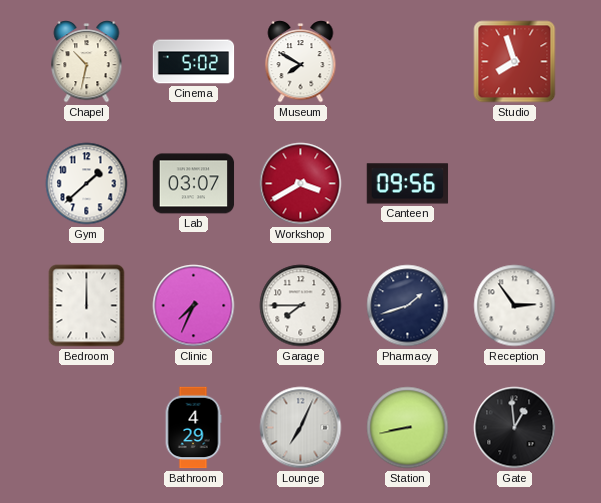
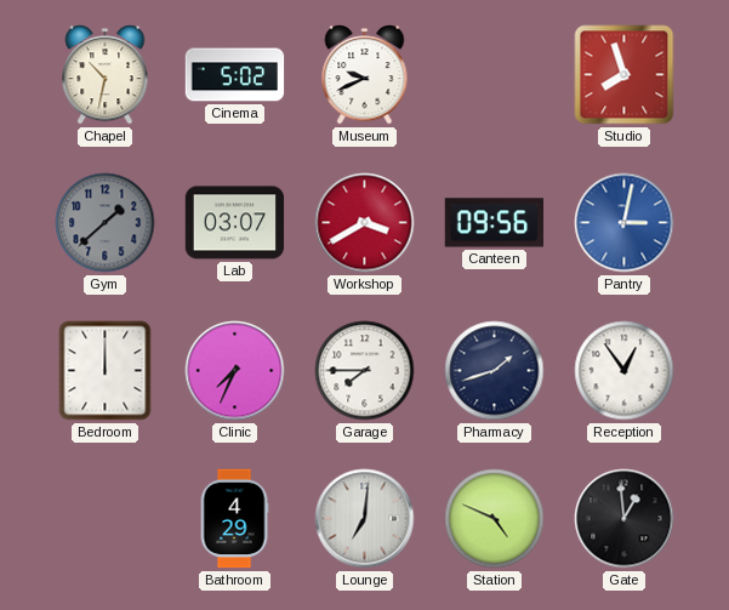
Museum: 7:50 -> 9:41
Gym dial: white -> grey
Pantry: none -> 3:02
Reception: 2:54 -> 12:54
Lounge: 7:04 -> 7:01
Station: 8:43 -> 4:49
